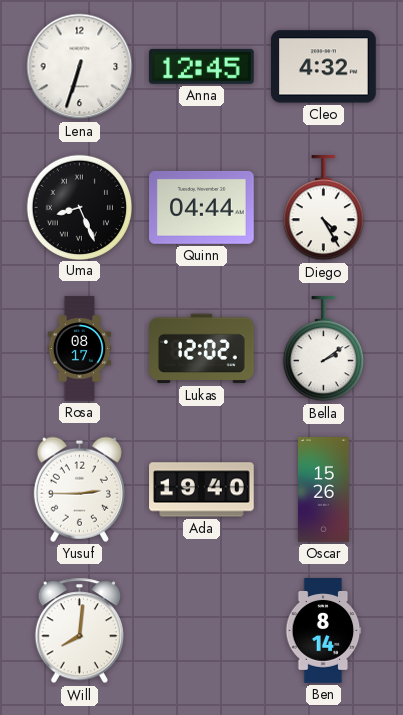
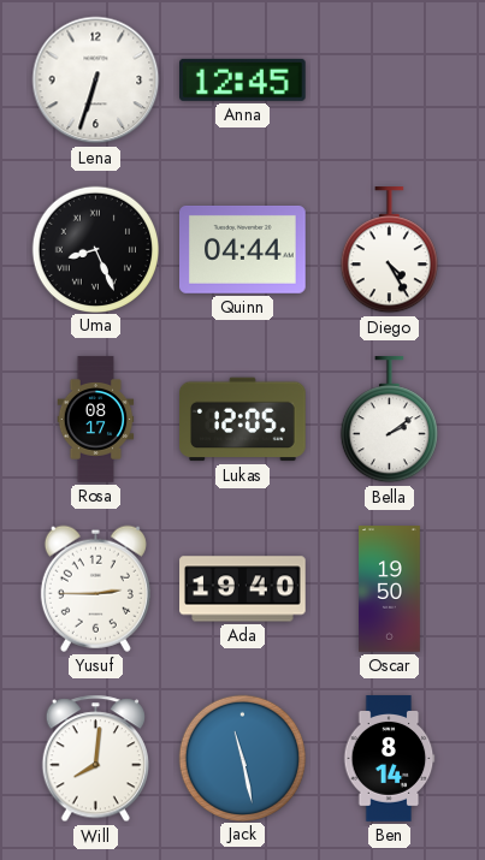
Cleo: 4:32 -> none
Lukas: 12:02 -> 12:05
Oscar: 15:26 -> 19:50
Jack: none -> 11:28
